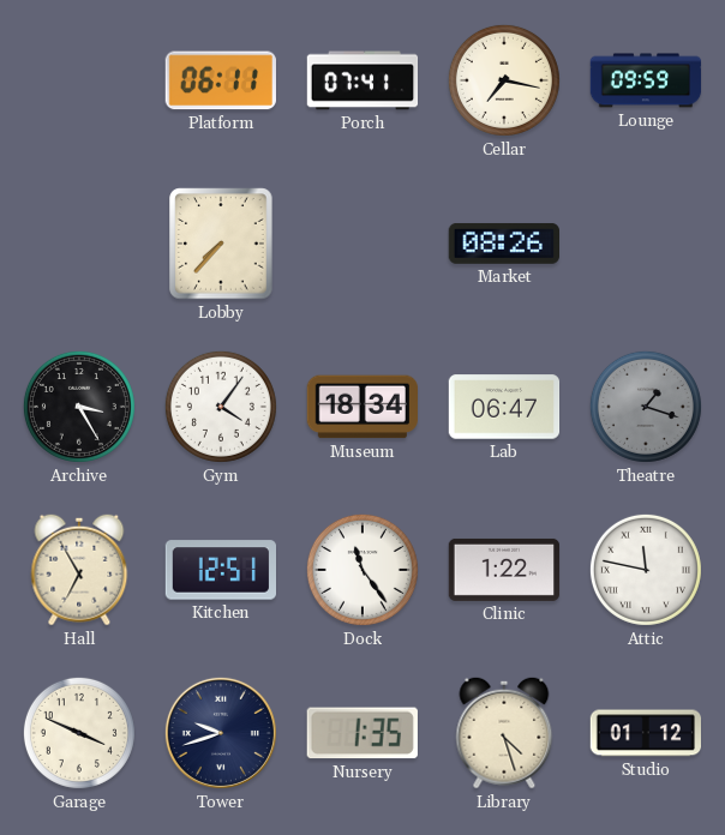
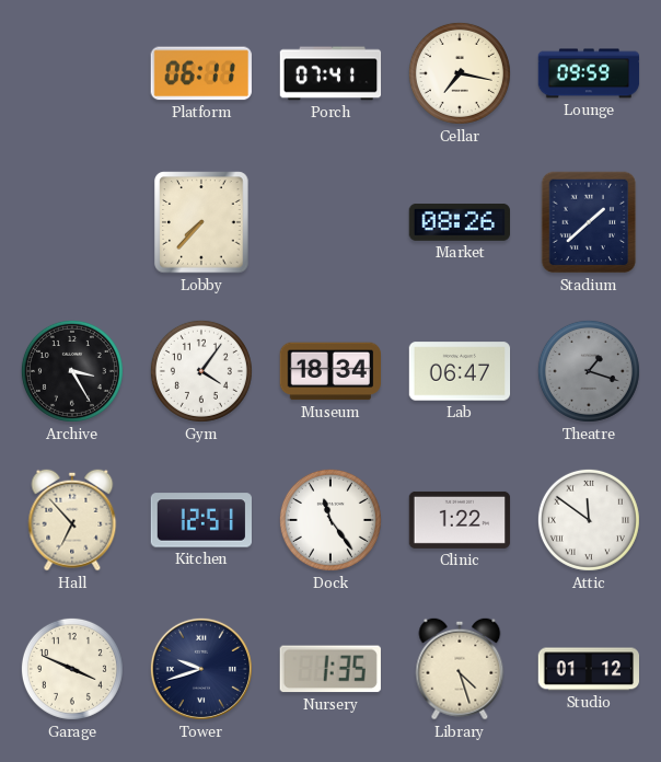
Stadium: none -> 1:38
Hall: 6:55 -> 6:53
Attic: 11:47 -> 11:51
